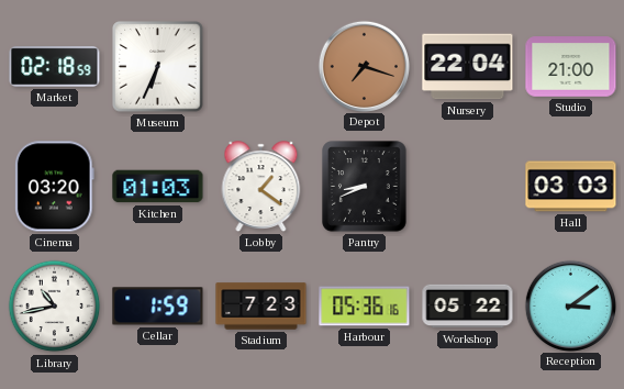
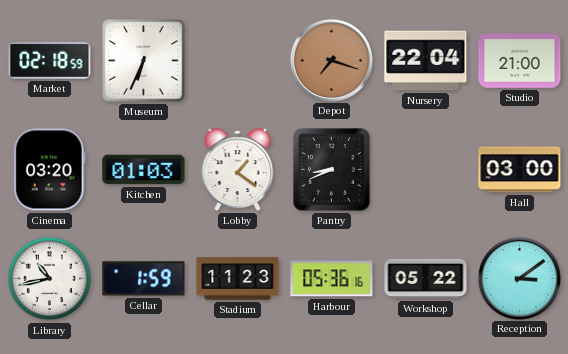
Hall: 03:03 -> 03:00
Stadium: 7:23 -> 11:23
